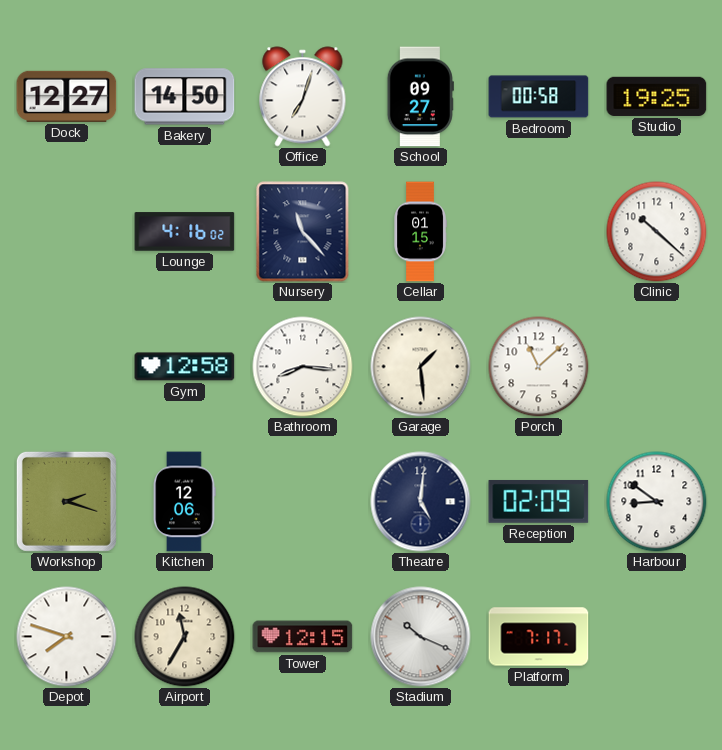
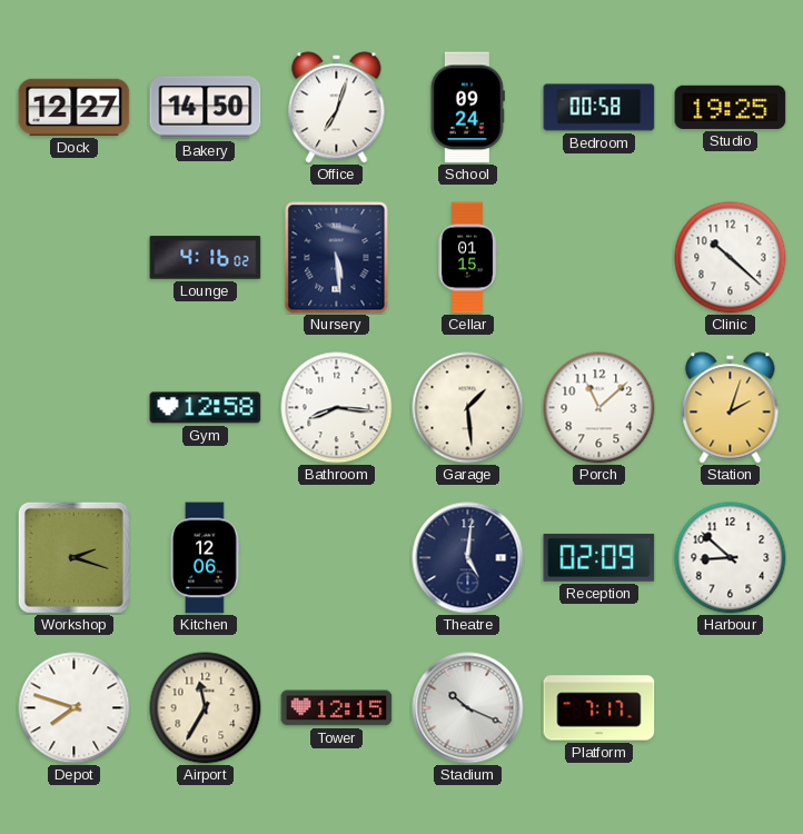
School: 09:27 -> 09:24
Nursery: 11:23 -> 5:29
Station: none -> 2:03
Harbour: 8:51 -> 8:52
